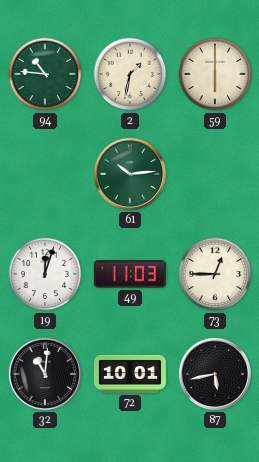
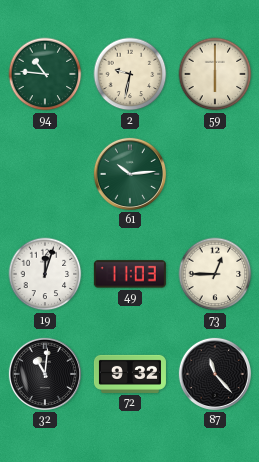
2: 1:32 -> 9:32
72: 10:01 -> 9:32
87: 5:43 -> 11:23
